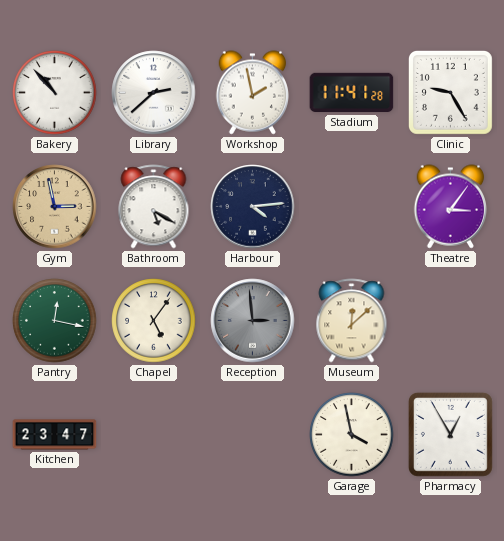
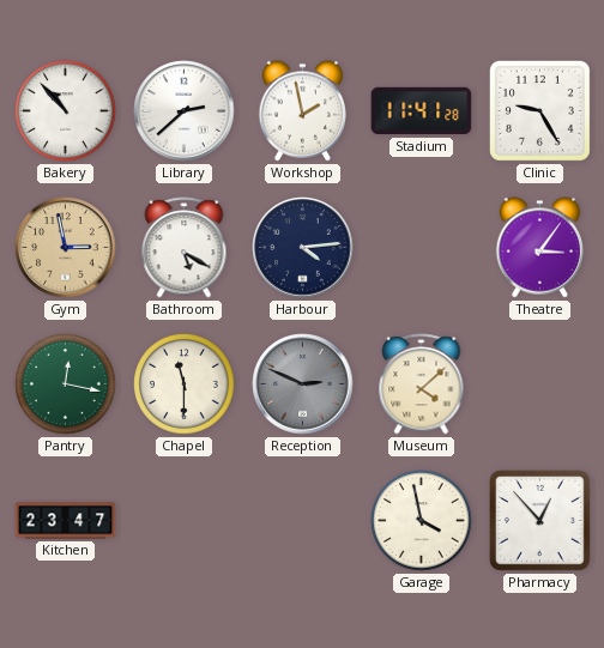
Chapel: 5:06 -> 11:30
Reception: 2:59 -> 2:49
Museum: 12:08 -> 4:08
Pharmacy: 12:55 -> 12:53
